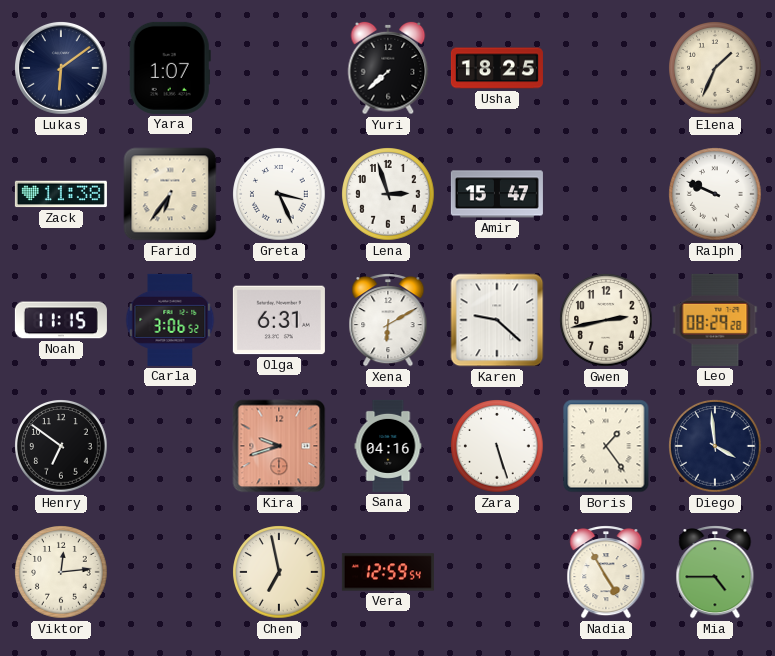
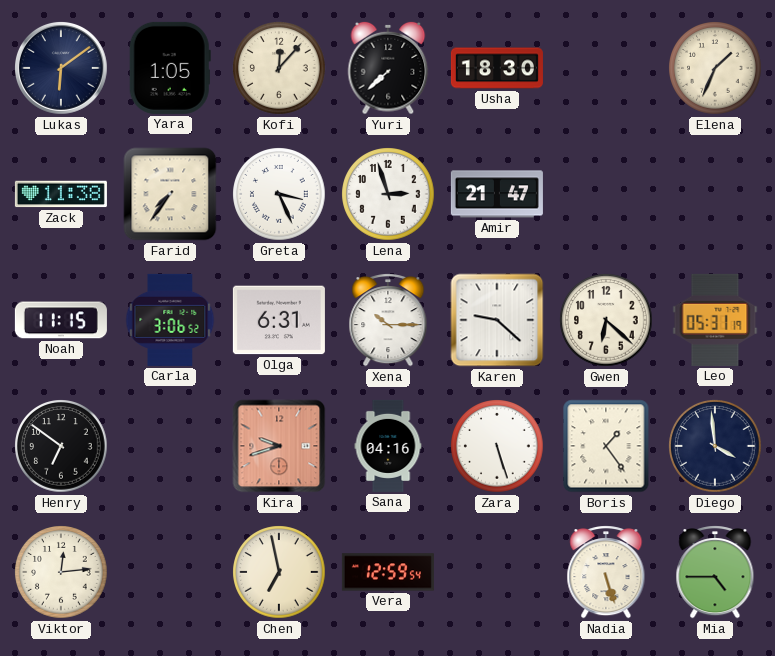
Yara: 1:07 -> 1:05
Kofi: none -> 12:07
Usha: 18:25 -> 18:30
Farid: 6:36 -> 7:36
Amir: 15:47 -> 21:47
Ralph: 9:49 -> none
Xena: 6:10 -> 10:15
Gwen: 2:43 -> 6:22
Leo: 08:29 -> 05:31
Nadia: 4:55 -> 5:27
